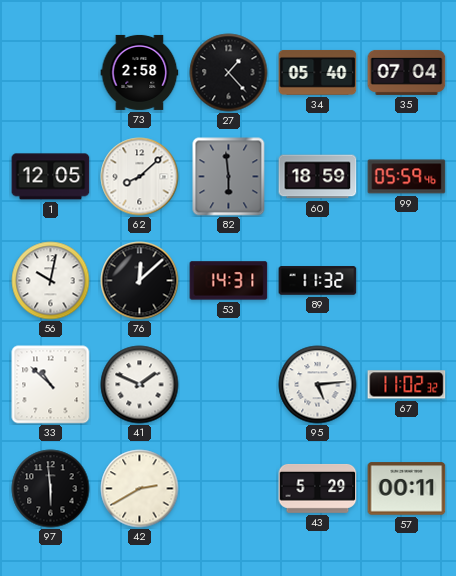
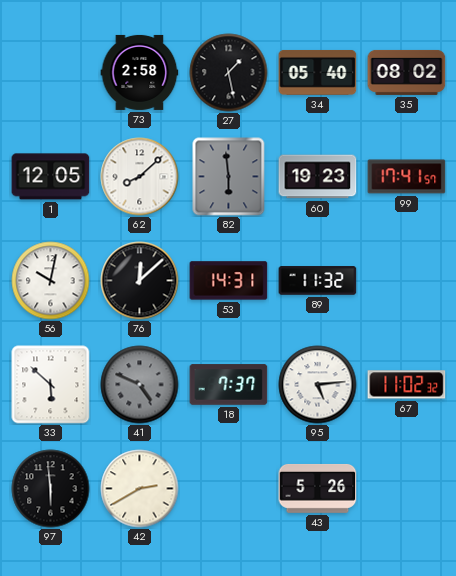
27: 1:23 -> 1:28
35: 07:04 -> 08:02
60: 18:59 -> 19:23
99: 05:59 -> 17:41
33: 10:52 -> 5:52
41: 1:49 -> 4:49
41 dial: white -> grey
18: none -> 7:37
43: 5:29 -> 5:26
57: 00:11 -> none
